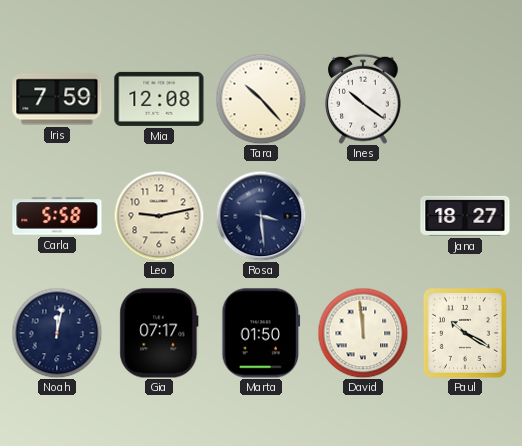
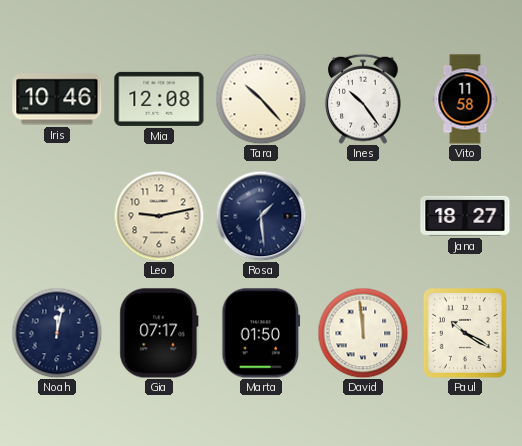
Iris: 7:59 -> 10:46
Ines: 10:21 -> 10:24
Vito: none -> 11:58
Carla: 5:58 -> none
Rosa: 3:29 -> 1:29
